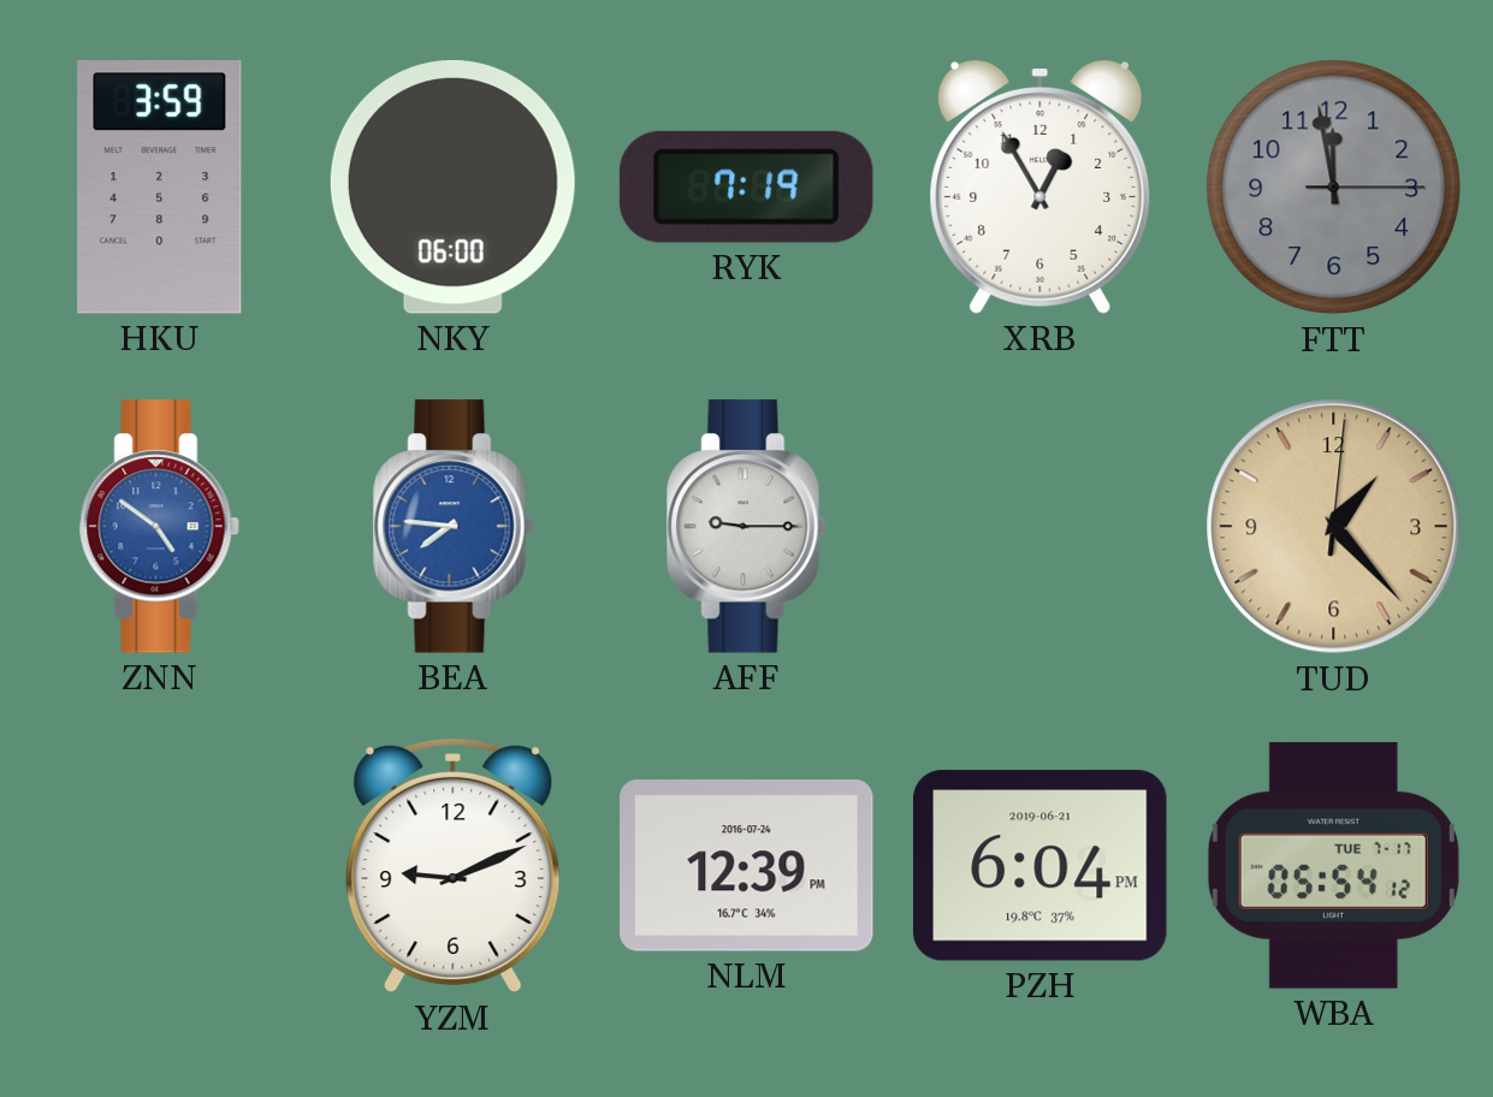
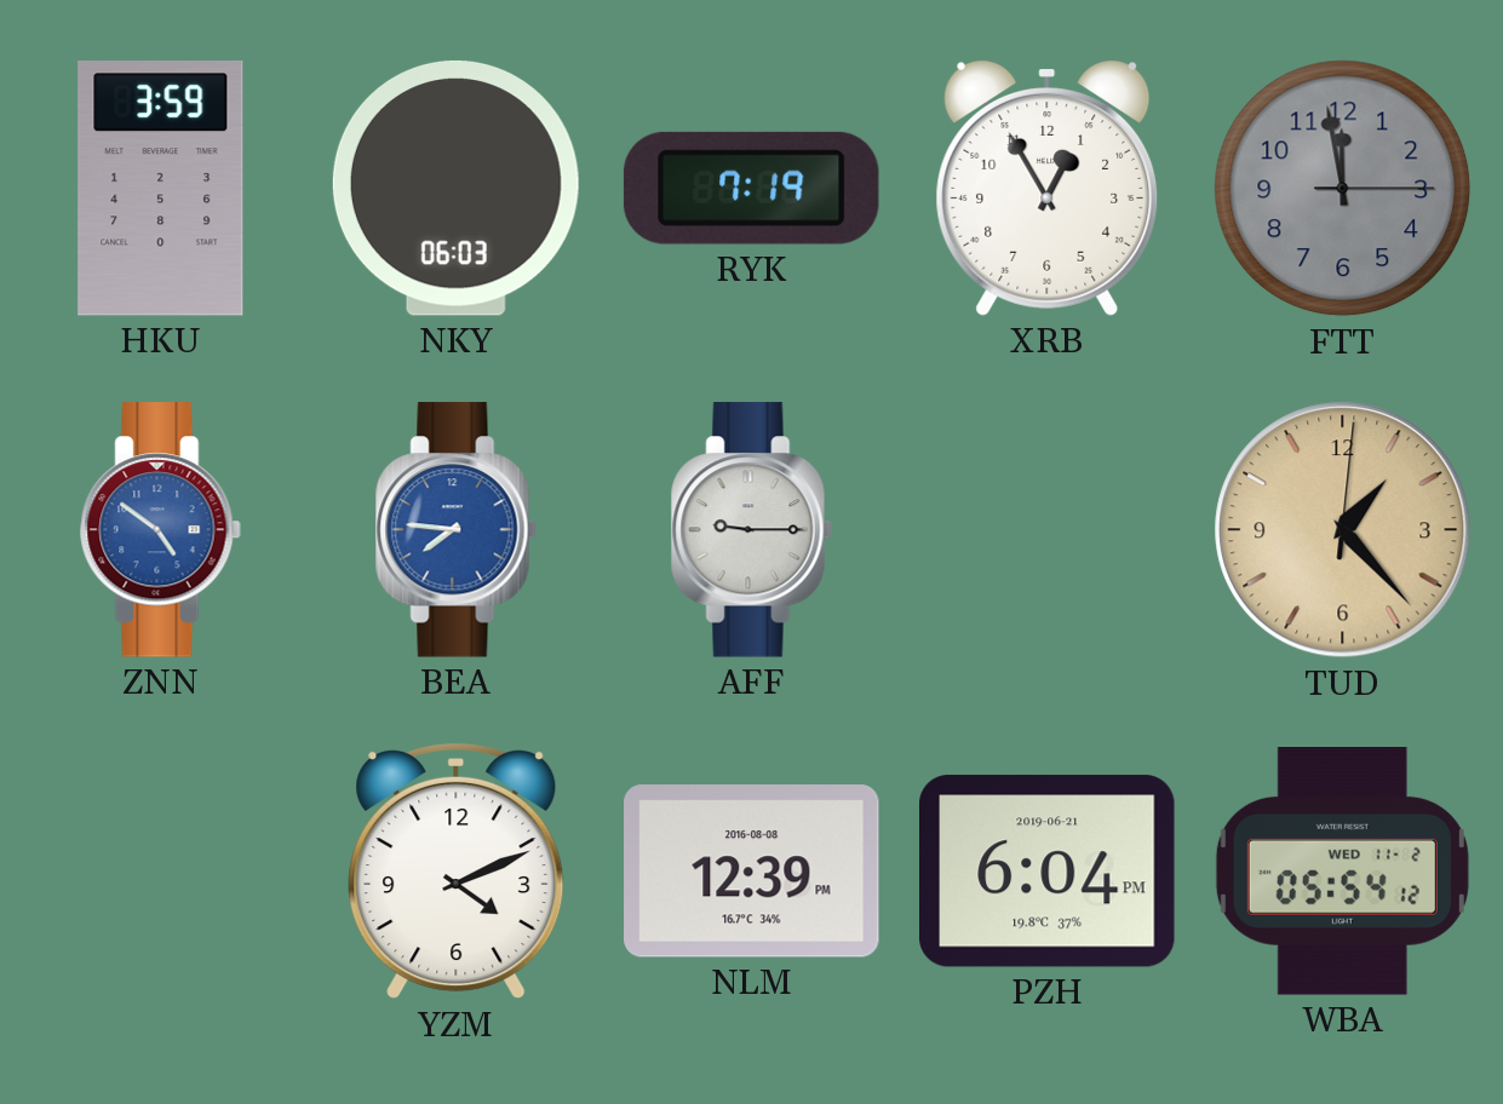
NKY: 06:00 -> 06:03
YZM: 9:11 -> 4:11
NLM date: 2016-07-24 -> 2016-08-08
WBA date: TUE 7-17 -> WED 11-2
